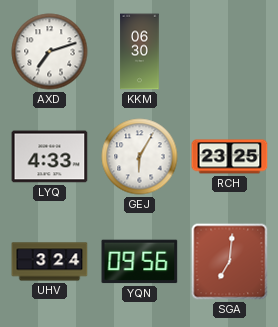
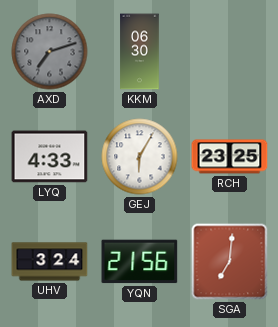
AXD dial: white -> grey
YQN: 09:56 -> 21:56
